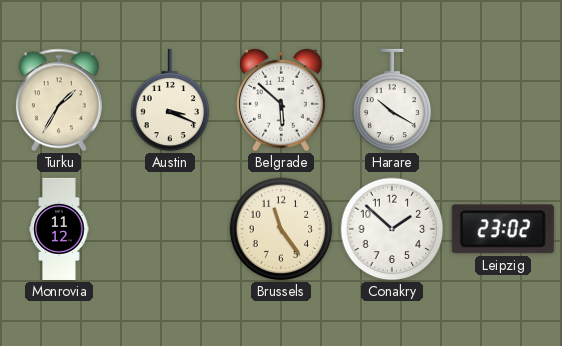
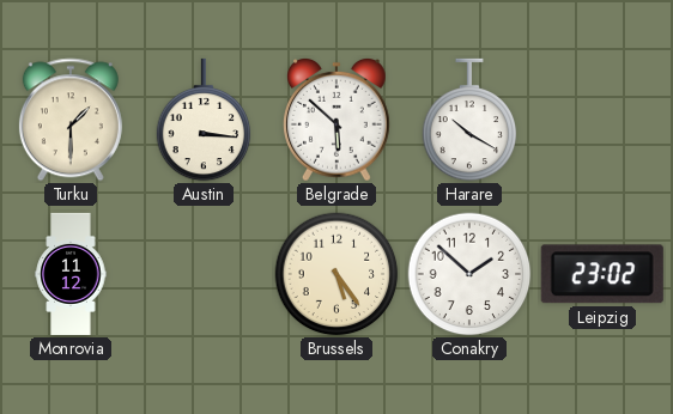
Turku: 1:35 -> 1:30
Austin: 3:19 -> 3:16
Brussels: 11:24 -> 5:24
